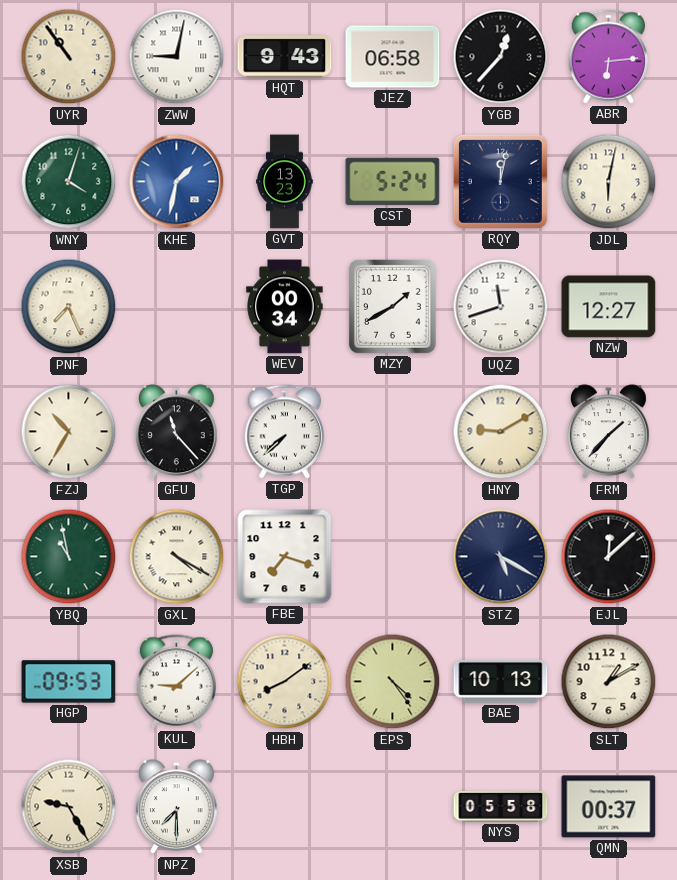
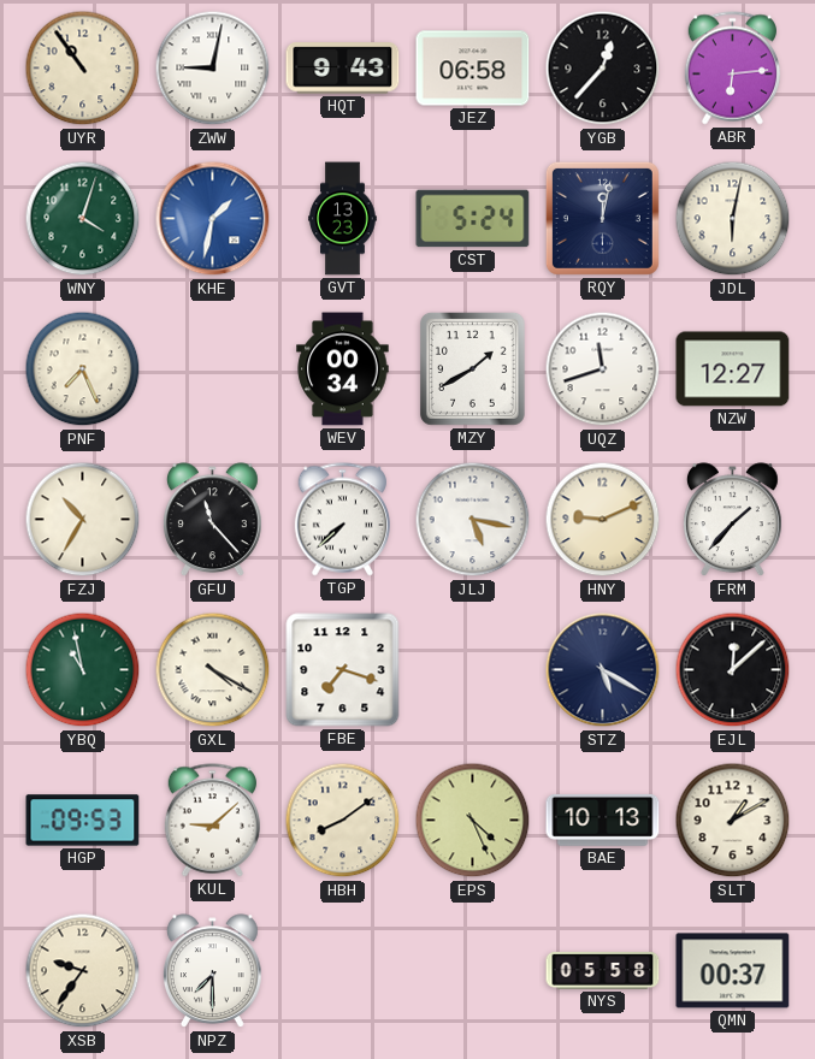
JLJ: none -> 5:17
HNY: 9:10 -> 9:11
EPS: 4:24 -> 4:26
XSB: 9:25 -> 9:36
